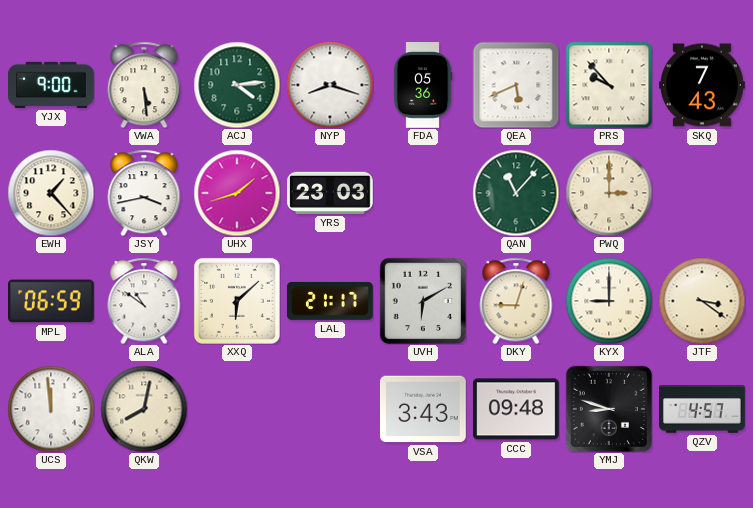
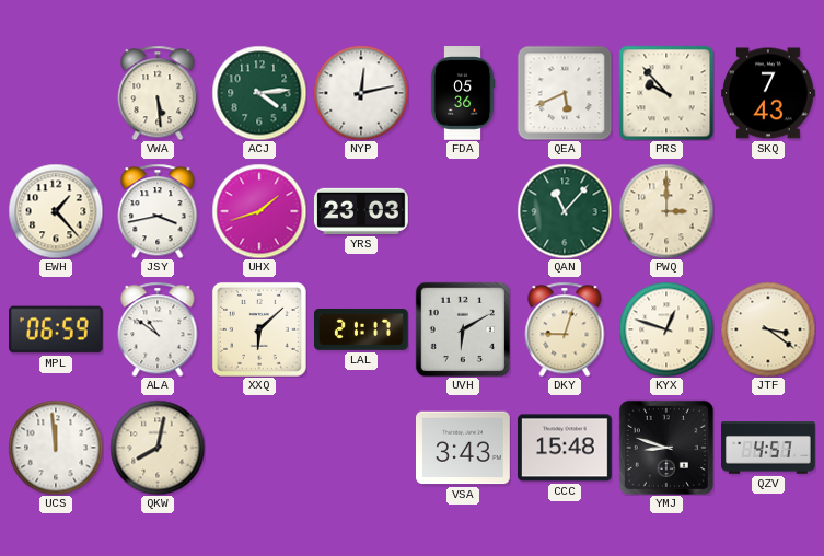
YJX: 9:00 -> none
NYP: 8:18 -> 12:13
KYX: 9:00 -> 12:48
CCC: 09:48 -> 15:48
